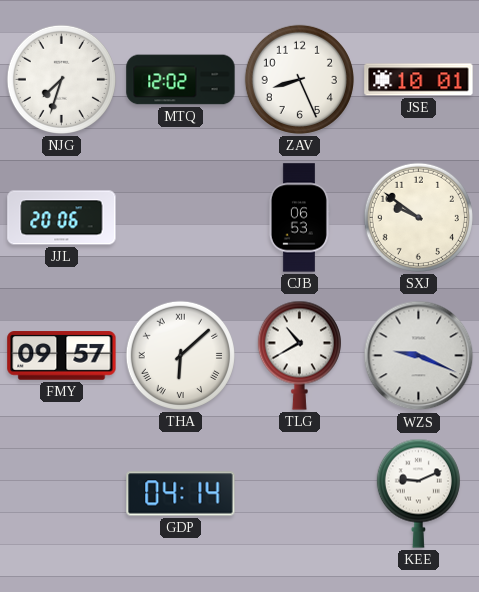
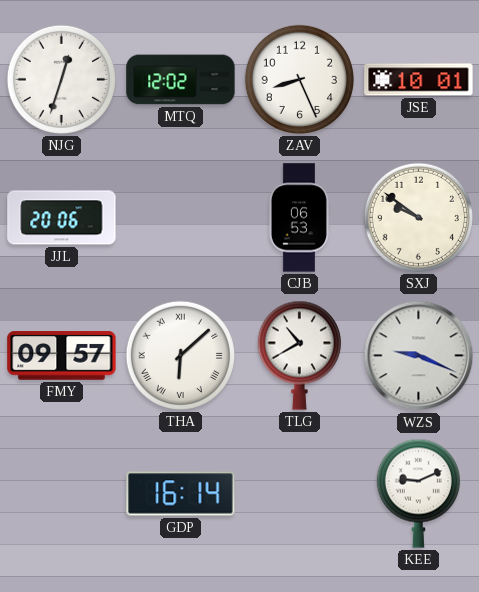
NJG: 7:33 -> 12:33
GDP: 04:14 -> 16:14
